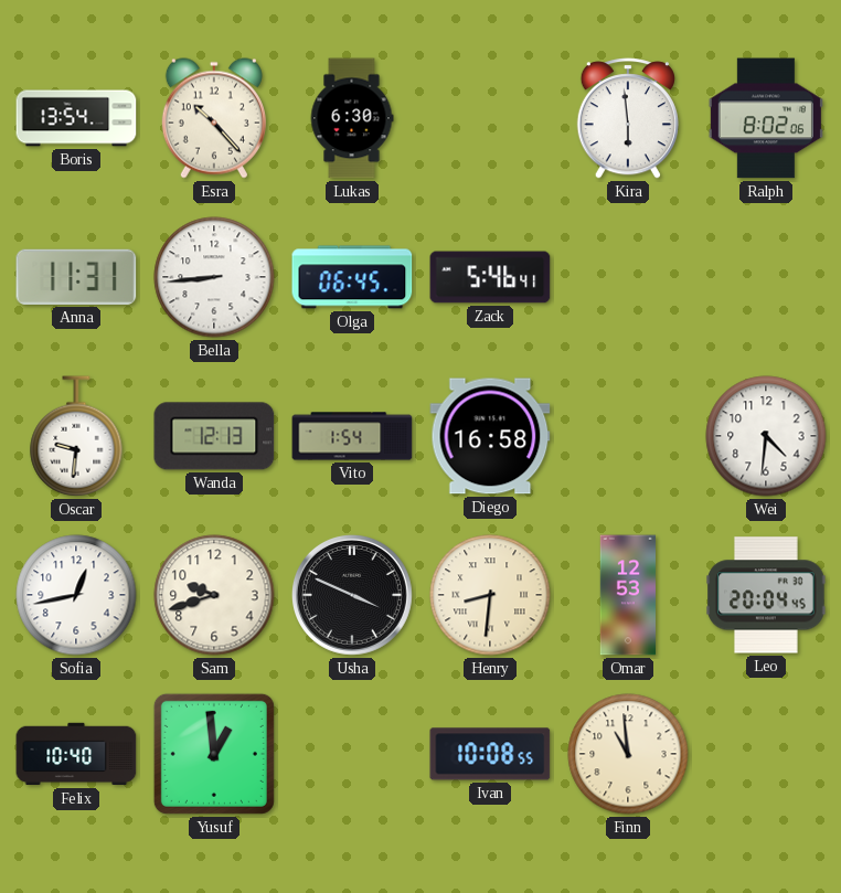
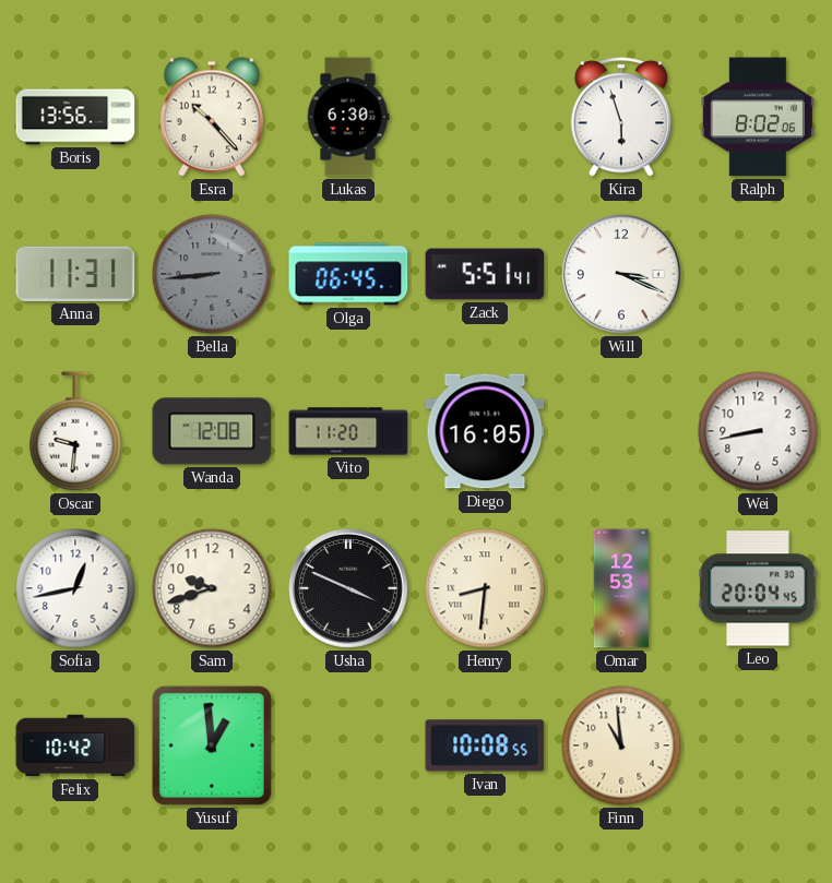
Boris: 13:54 -> 13:56
Kira: 5:59 -> 5:57
Bella dial: white -> grey
Zack: 5:46 -> 5:51
Will: none -> 3:19
Wanda: 12:13 -> 12:08
Vito: 1:54 -> 11:20
Diego: 16:58 -> 16:05
Wei: 4:31 -> 8:43
Felix: 10:40 -> 10:42
